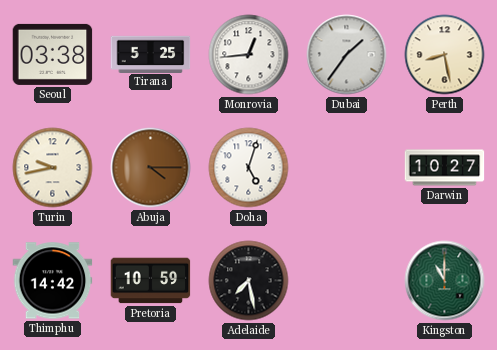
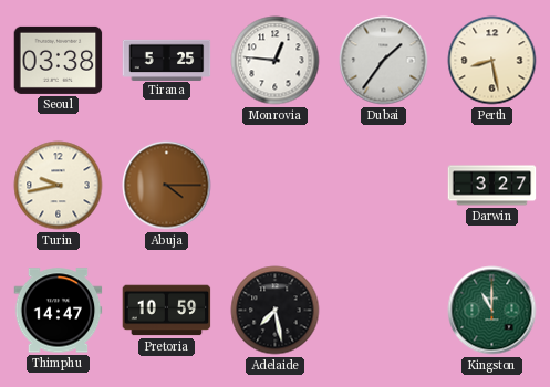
Monrovia: 12:44 -> 12:46
Doha: 5:03 -> none
Darwin: 10:27 -> 3:27
Thimphu: 14:42 -> 14:47
